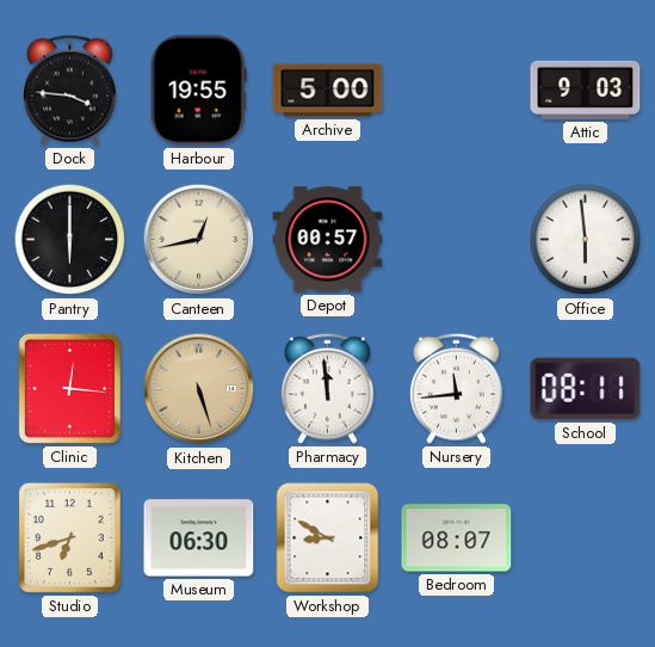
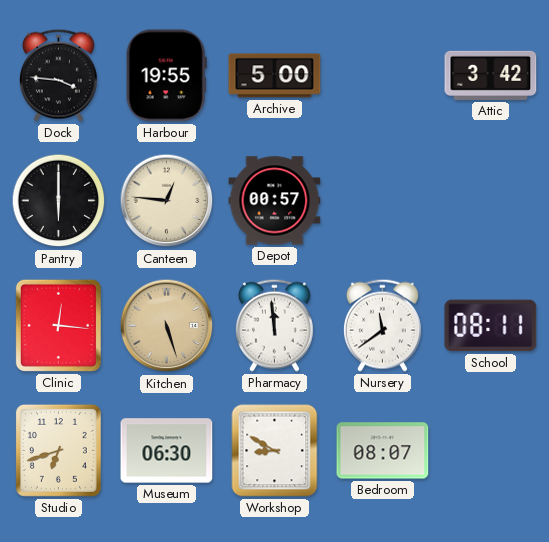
Attic: 9:03 -> 3:42
Canteen: 12:43 -> 12:46
Office: 5:59 -> none
Nursery: 11:44 -> 11:39
